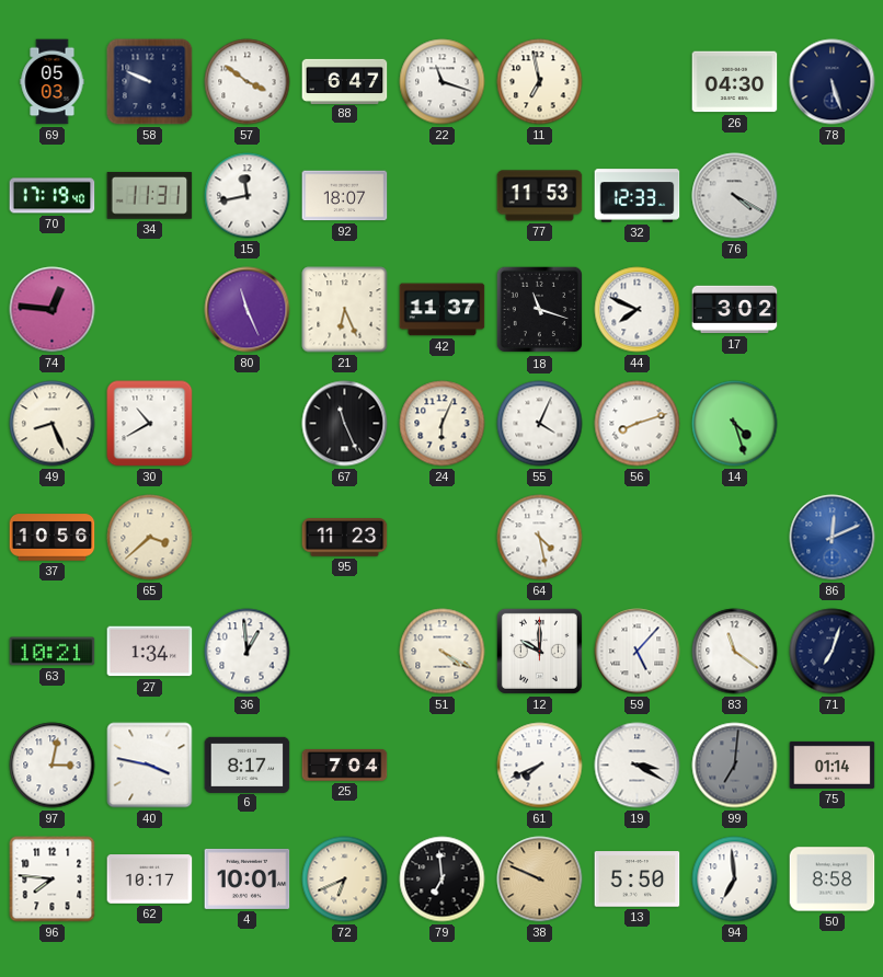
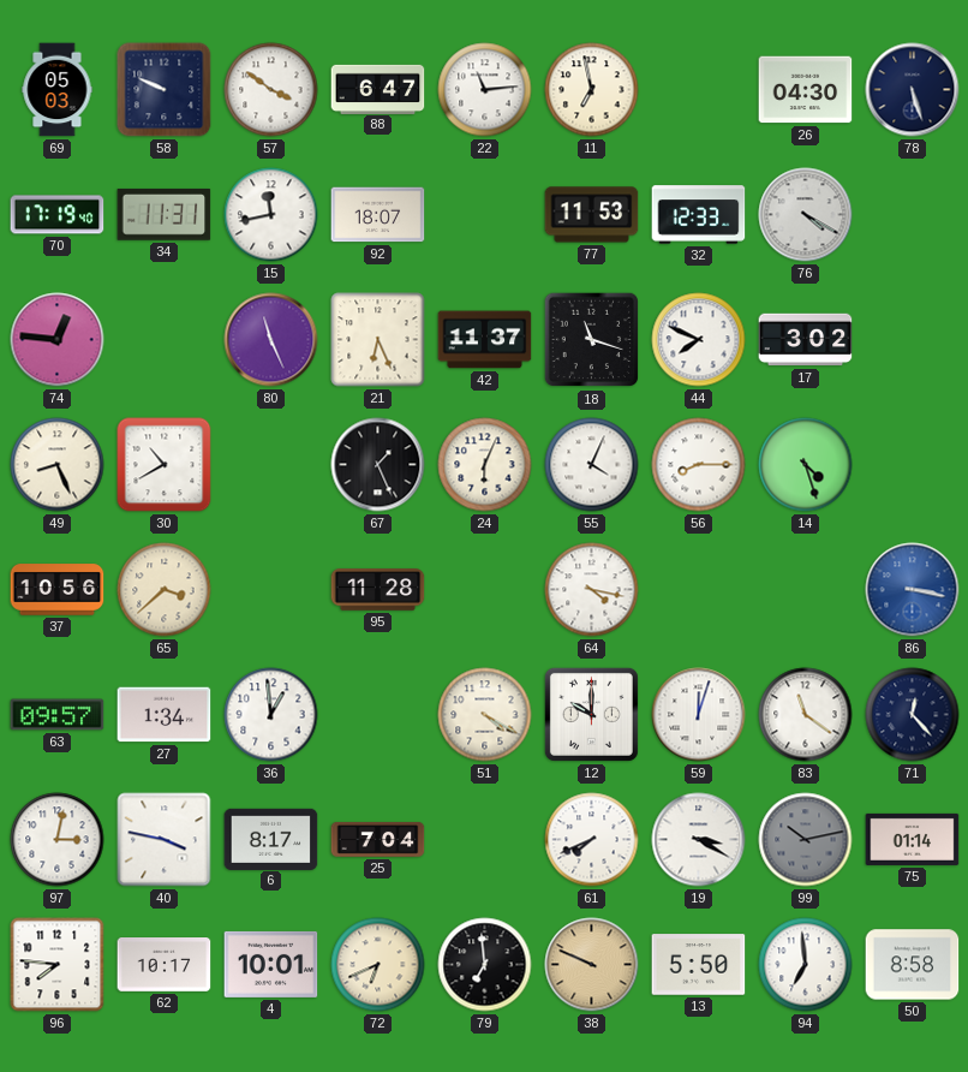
22: 11:18 -> 11:14
67: 11:26 -> 1:26
56: 8:12 -> 8:15
95: 11:23 -> 11:28
64: 4:28 -> 4:17
86: 12:11 -> 3:17
63: 10:21 -> 09:57
59: 5:07 -> 12:03
71: 7:03 -> 12:23
99: 7:01 -> 10:13
